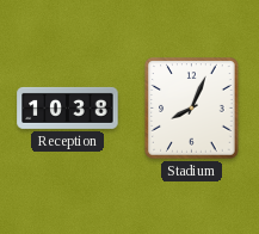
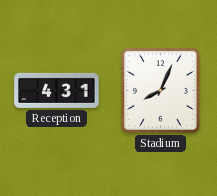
Reception: 10:38 -> 4:31
